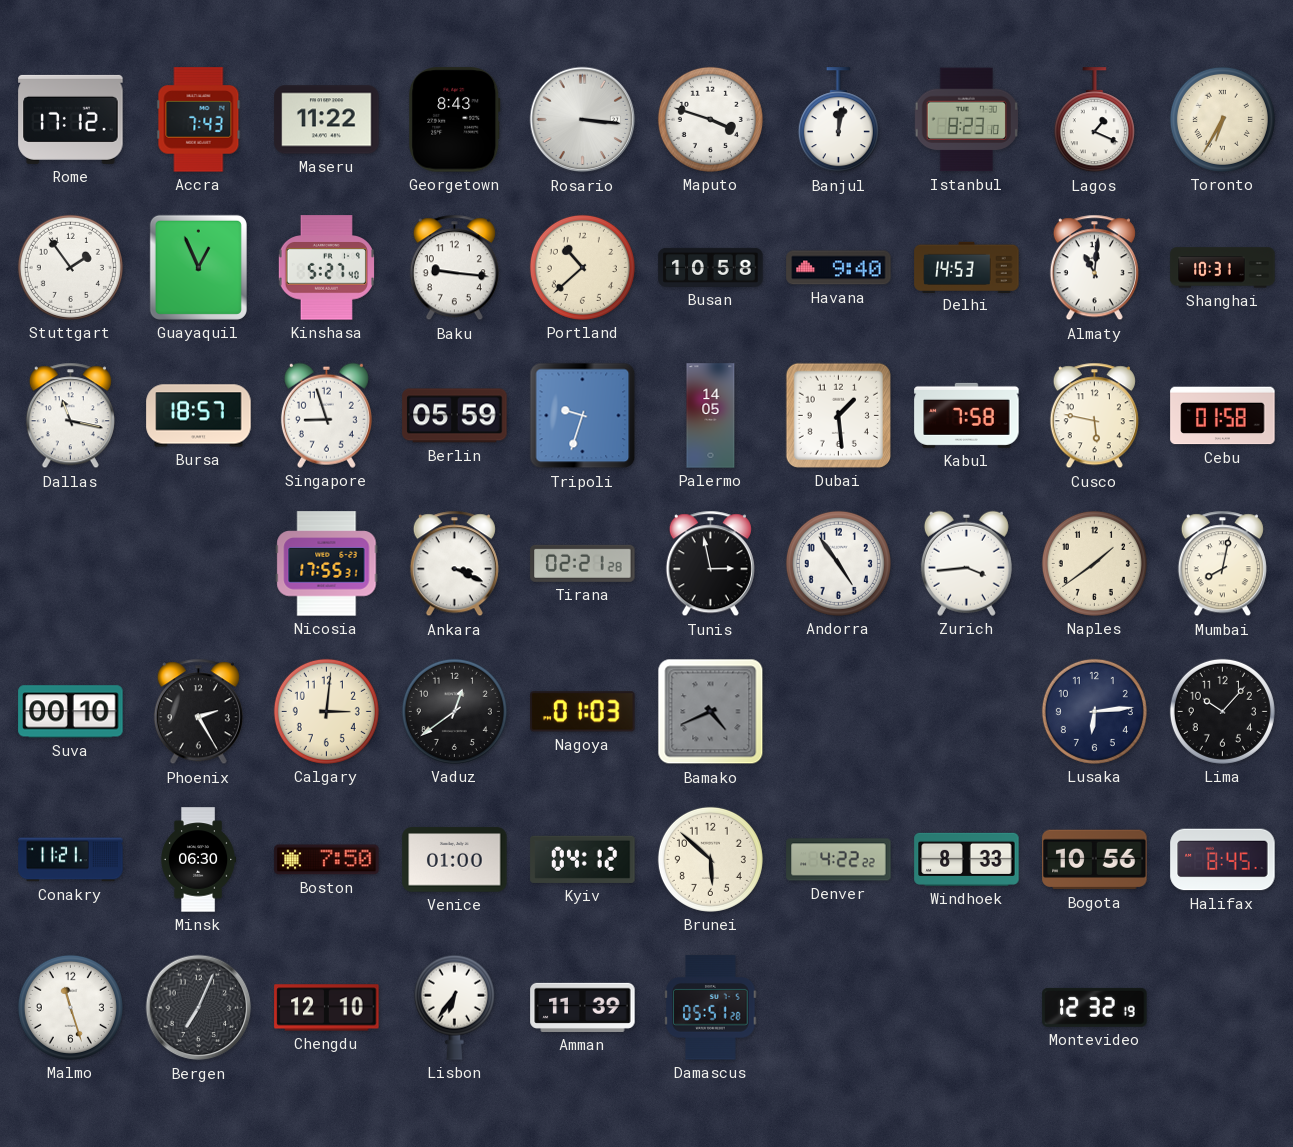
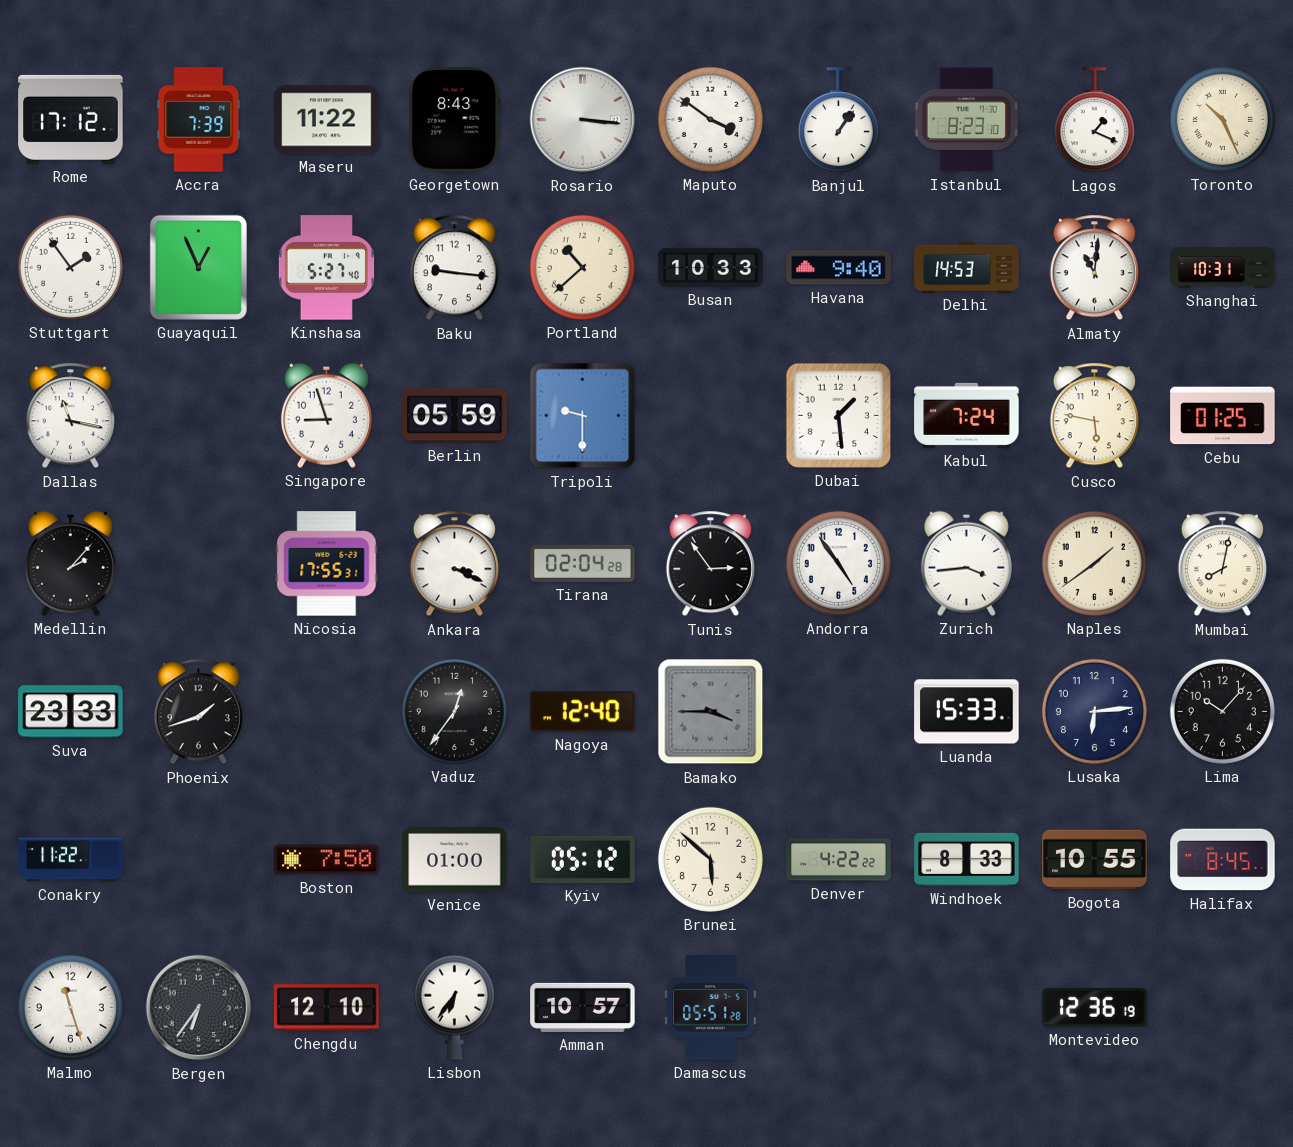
Accra: 7:43 -> 7:39
Maputo: 3:48 -> 3:51
Banjul: 12:02 -> 1:06
Toronto: 6:35 -> 10:26
Busan: 10:58 -> 10:33
Bursa: 18:57 -> none
Tripoli: 9:33 -> 9:30
Palermo: 14:05 -> none
Kabul: 7:58 -> 7:24
Cebu: 01:58 -> 01:25
Medellin: none -> 2:07
Tirana: 02:21 -> 02:04
Tunis: 2:58 -> 2:54
Suva: 00:10 -> 23:33
Phoenix: 2:25 -> 1:42
Calgary: 3:01 -> none
Vaduz: 12:39 -> 12:36
Nagoya: 01:03 -> 12:40
Bamako: 4:41 -> 3:45
Luanda: none -> 15:33
Conakry: 11:21 -> 11:22
Minsk: 06:30 -> none
Kyiv: 04:12 -> 05:12
Bogota: 10:56 -> 10:55
Bergen: 7:04 -> 6:36
Amman: 11:39 -> 10:57
Montevideo: 12:32 -> 12:36
